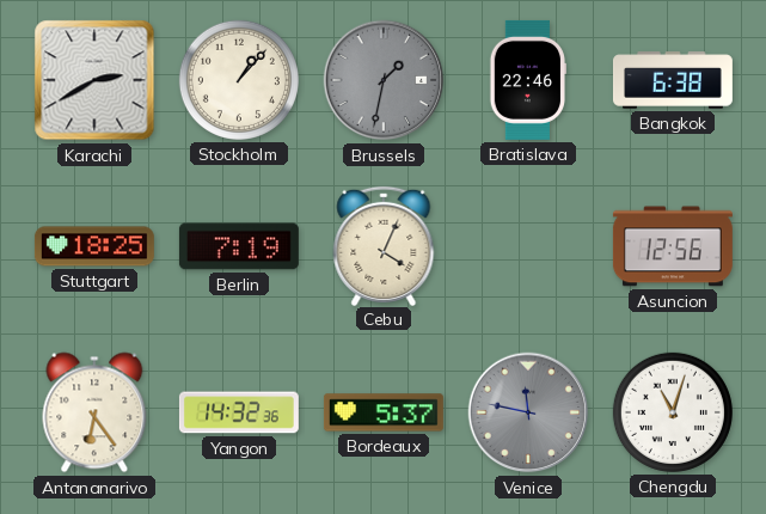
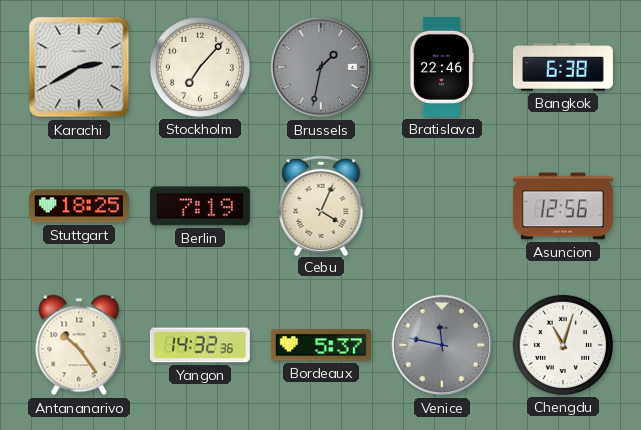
Stockholm: 1:07 -> 7:07
Antananarivo: 6:24 -> 10:24
